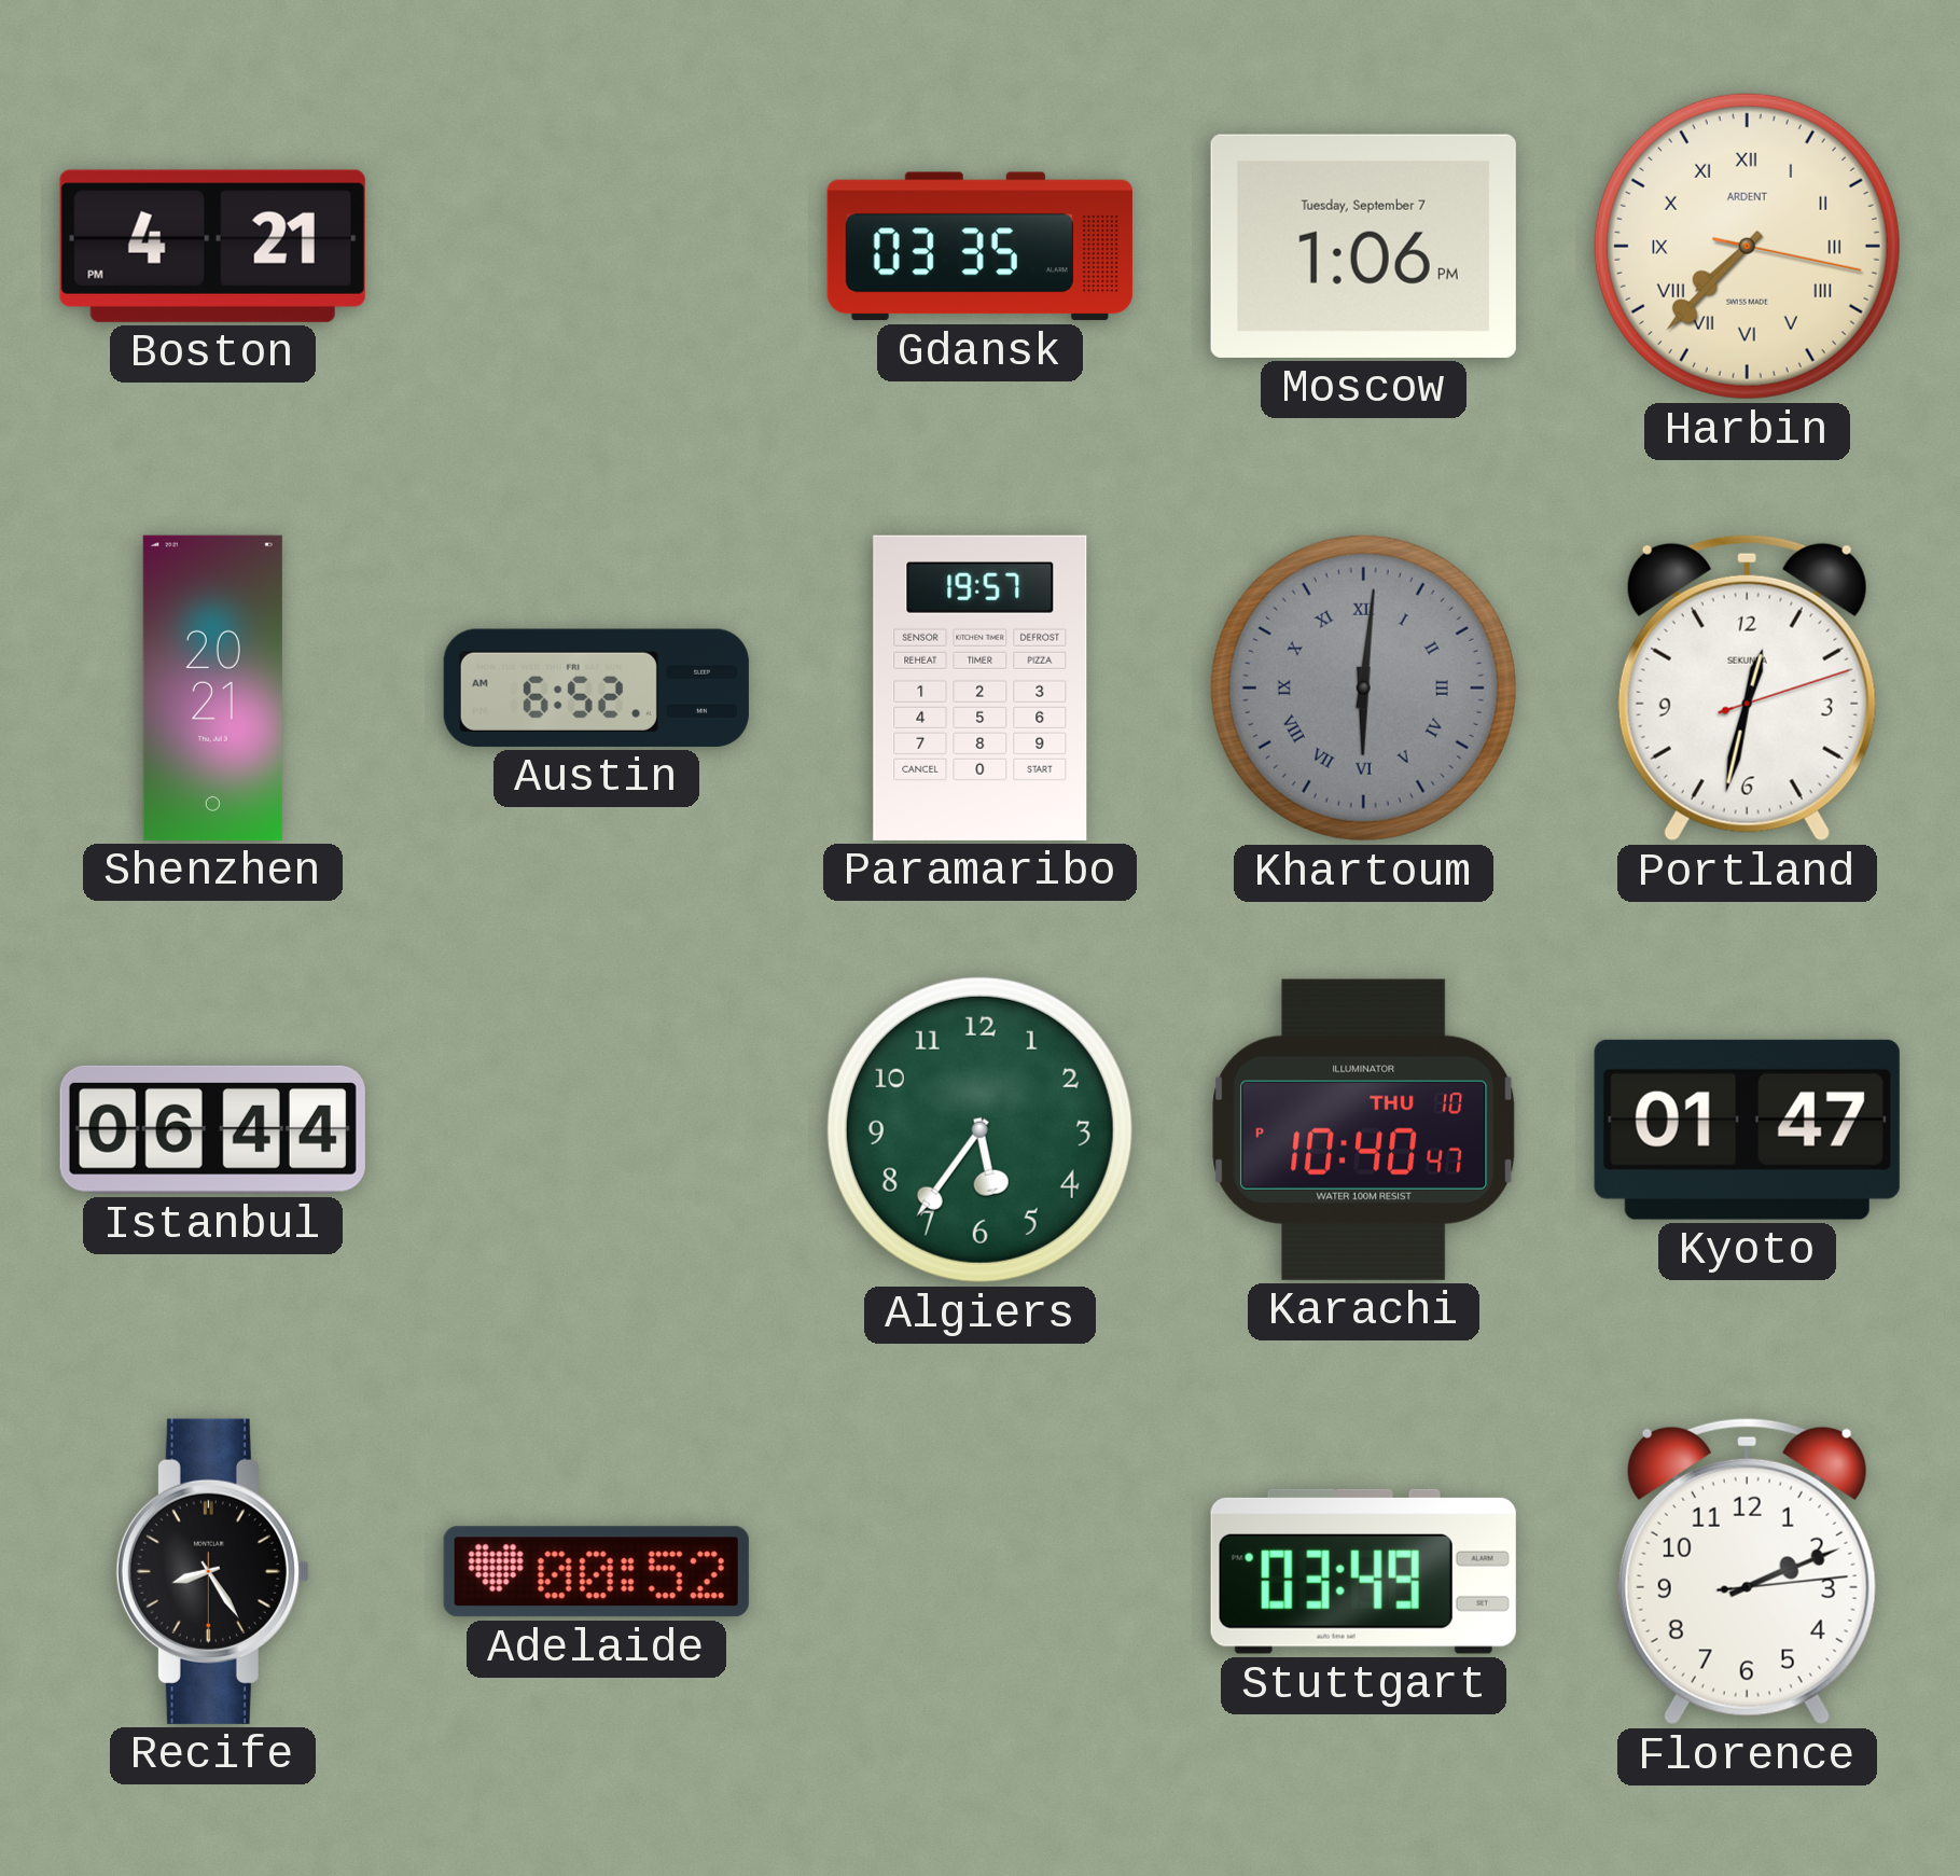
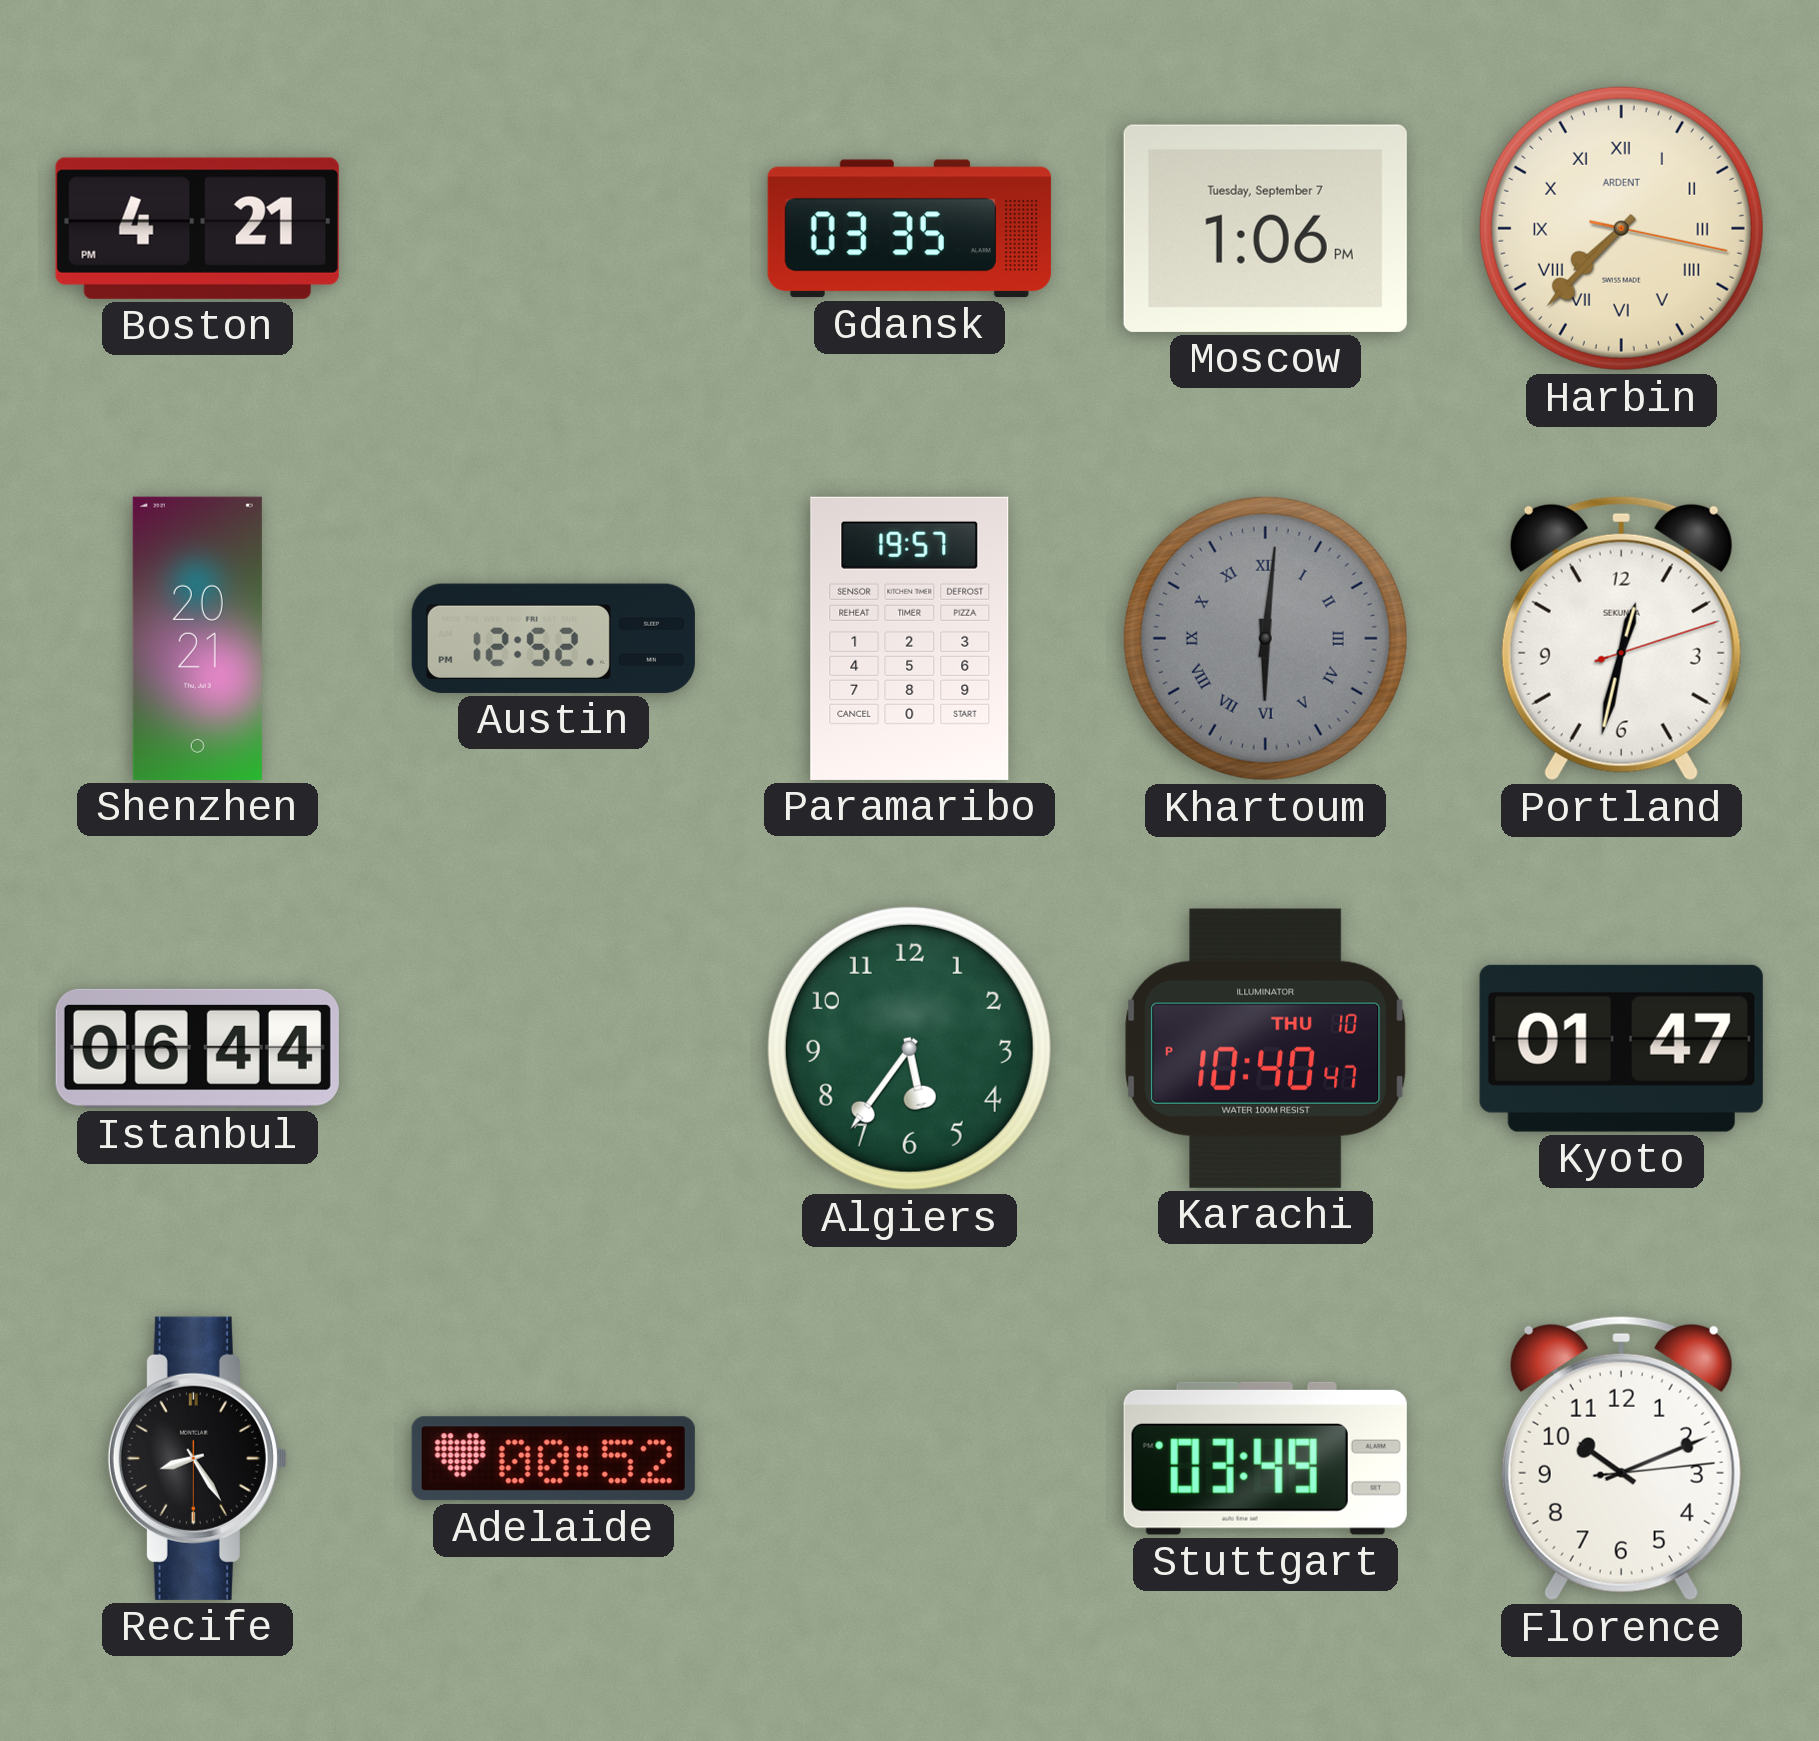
Austin: 6:52 -> 12:52
Florence: 2:11 -> 10:11
